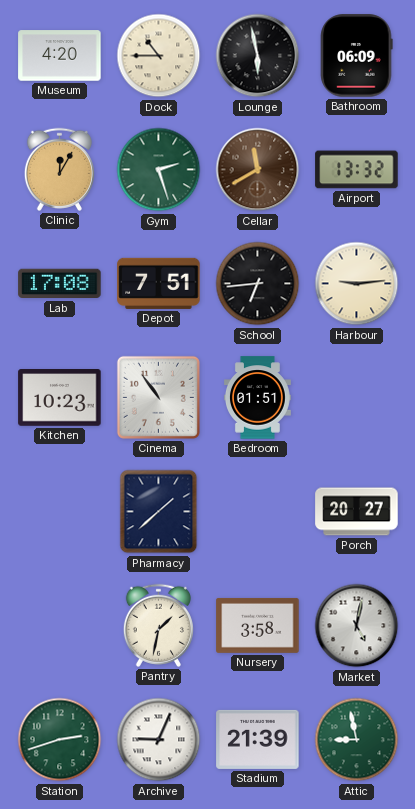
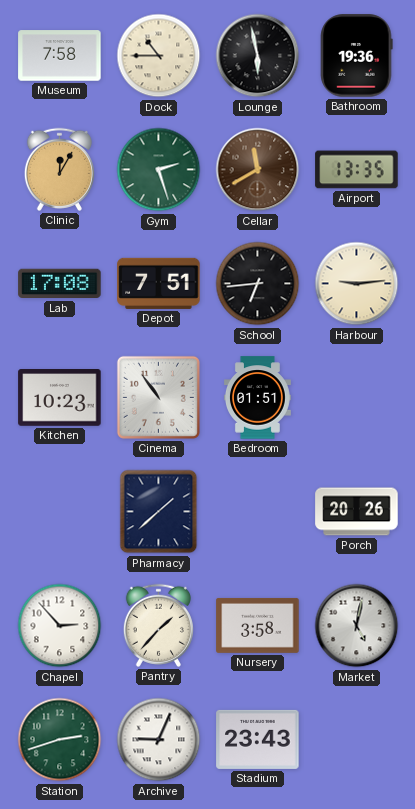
Museum: 4:20 -> 7:58
Bathroom: 06:09 -> 19:36
Airport: 13:32 -> 13:35
Porch: 20:27 -> 20:26
Chapel: none -> 2:53
Pantry: 1:32 -> 1:37
Stadium: 21:39 -> 23:43
Attic: 8:58 -> none
